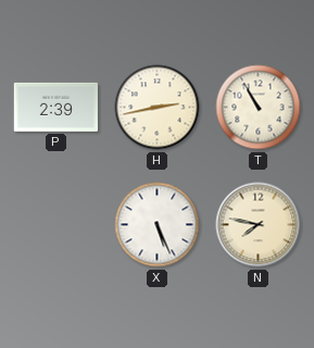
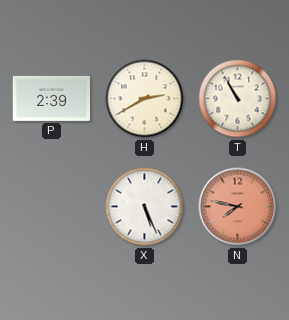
H: 2:43 -> 2:40
N dial: cream -> salmon
